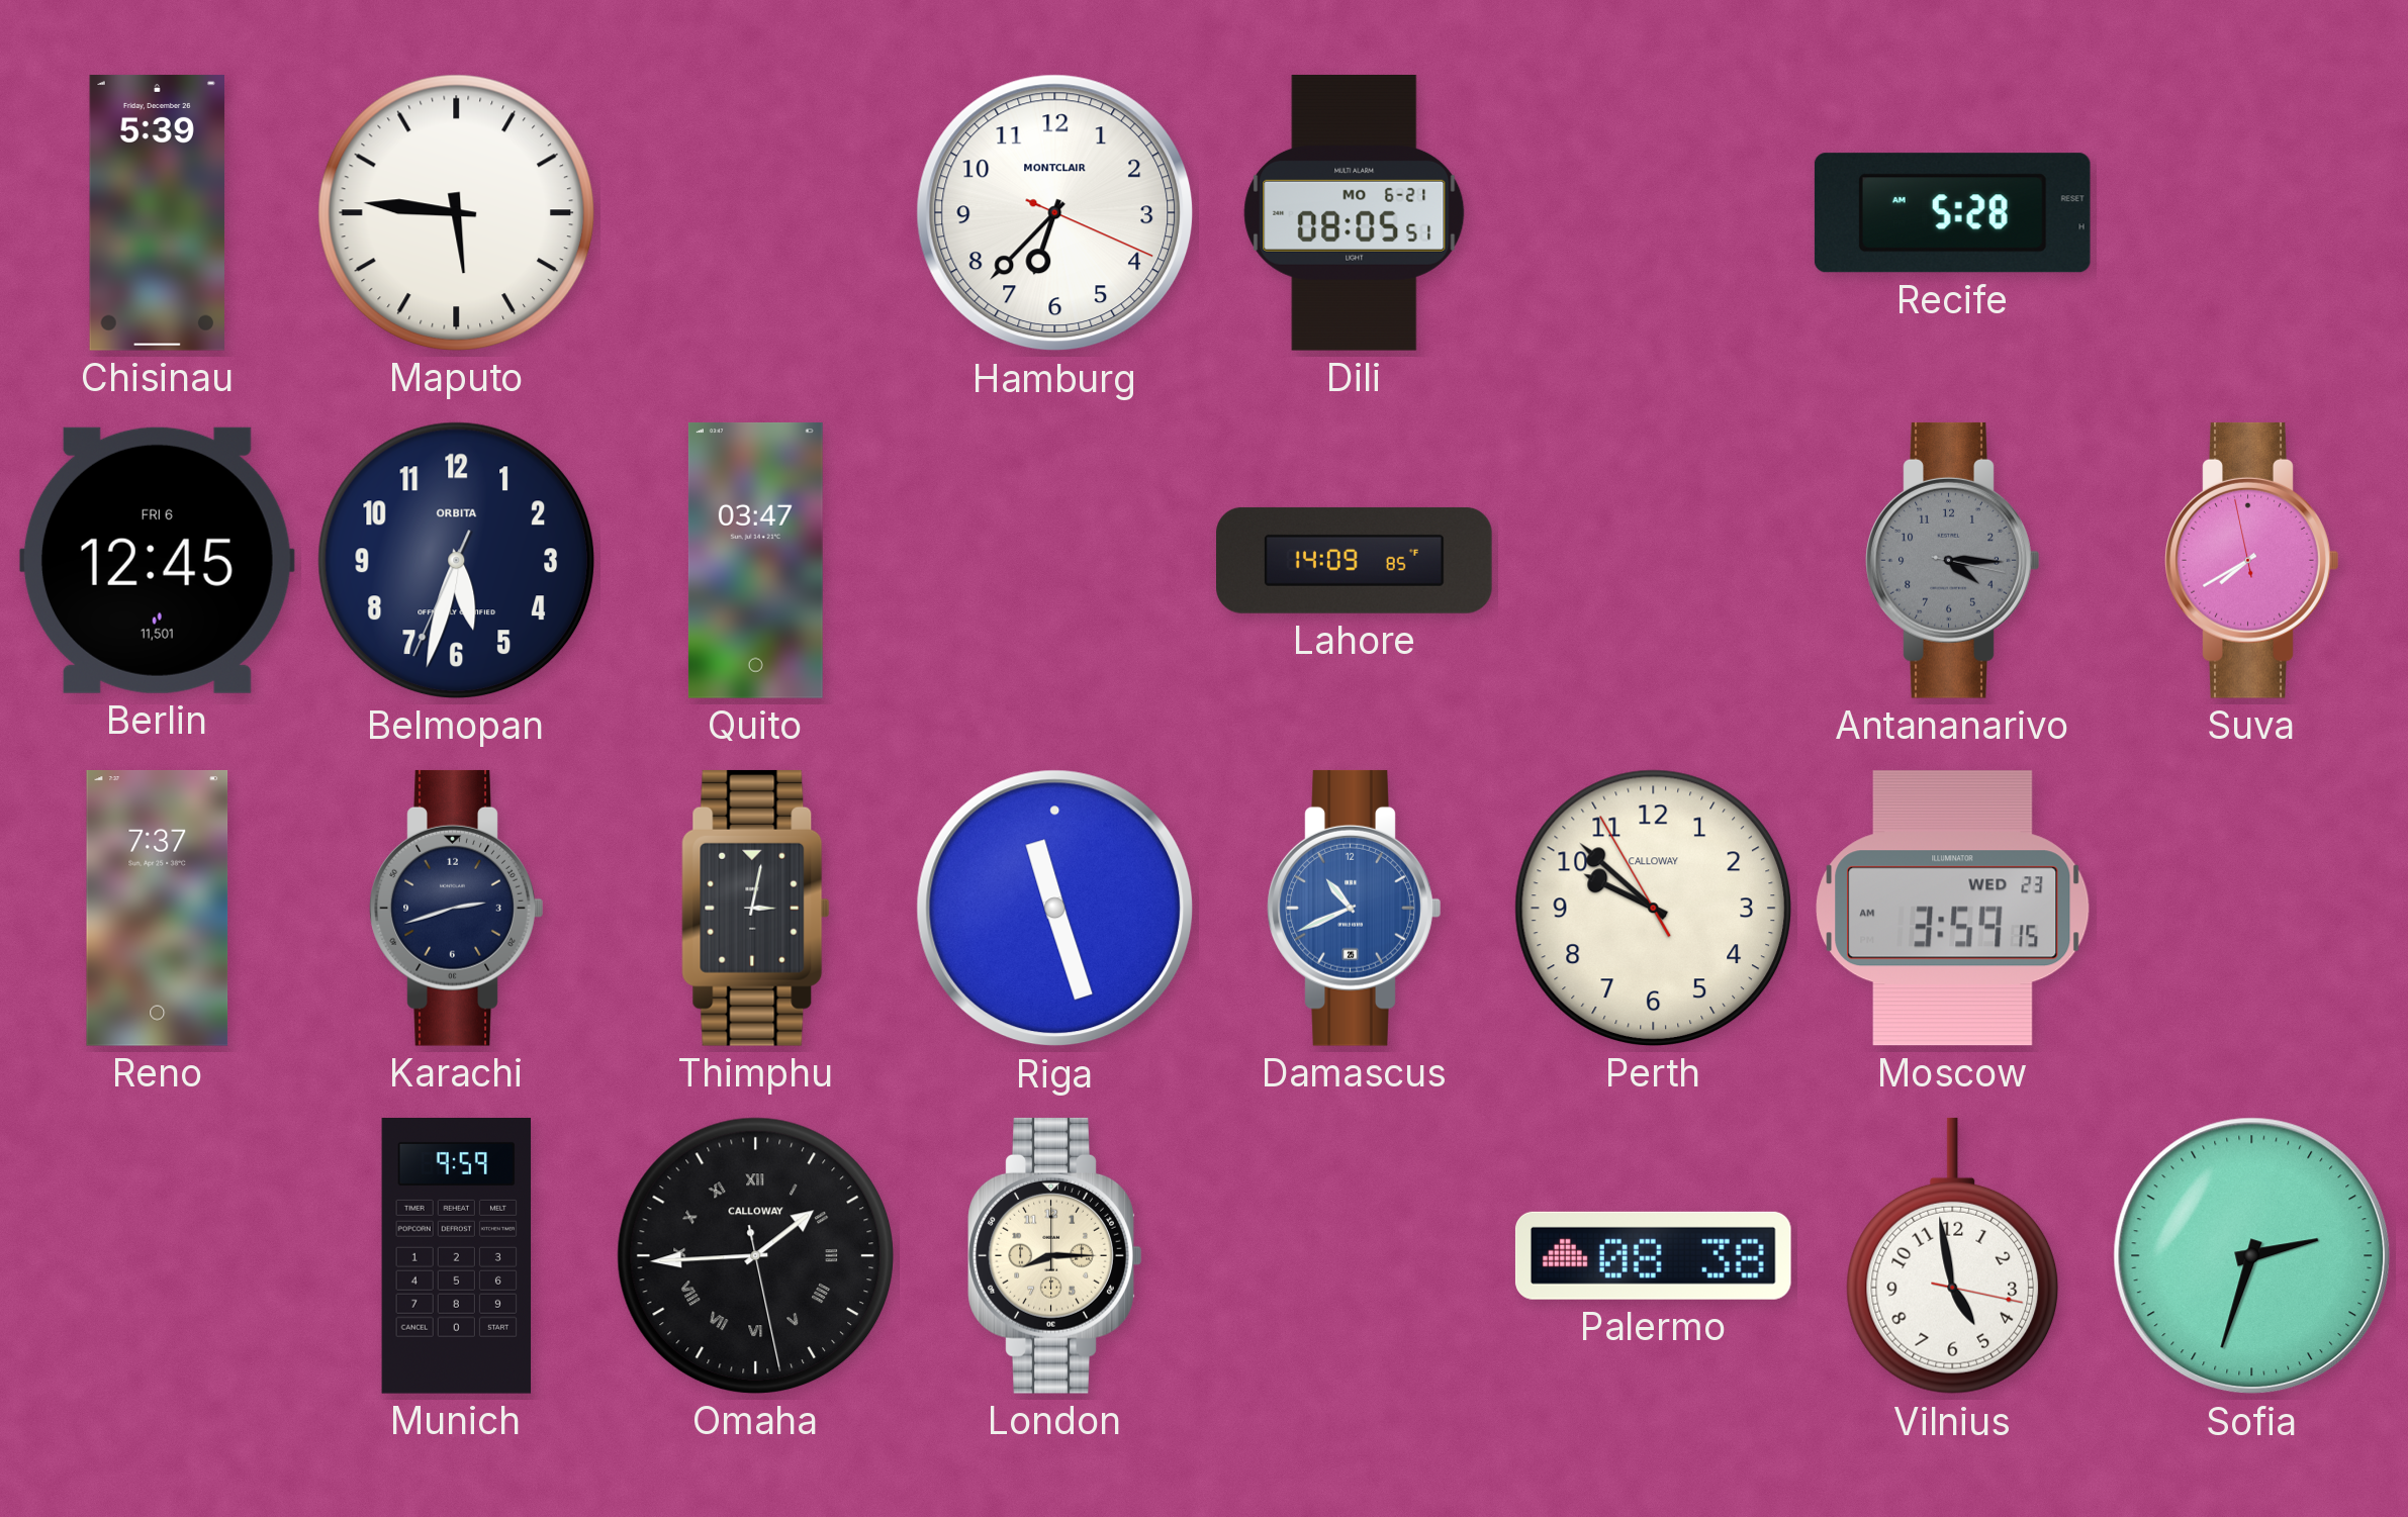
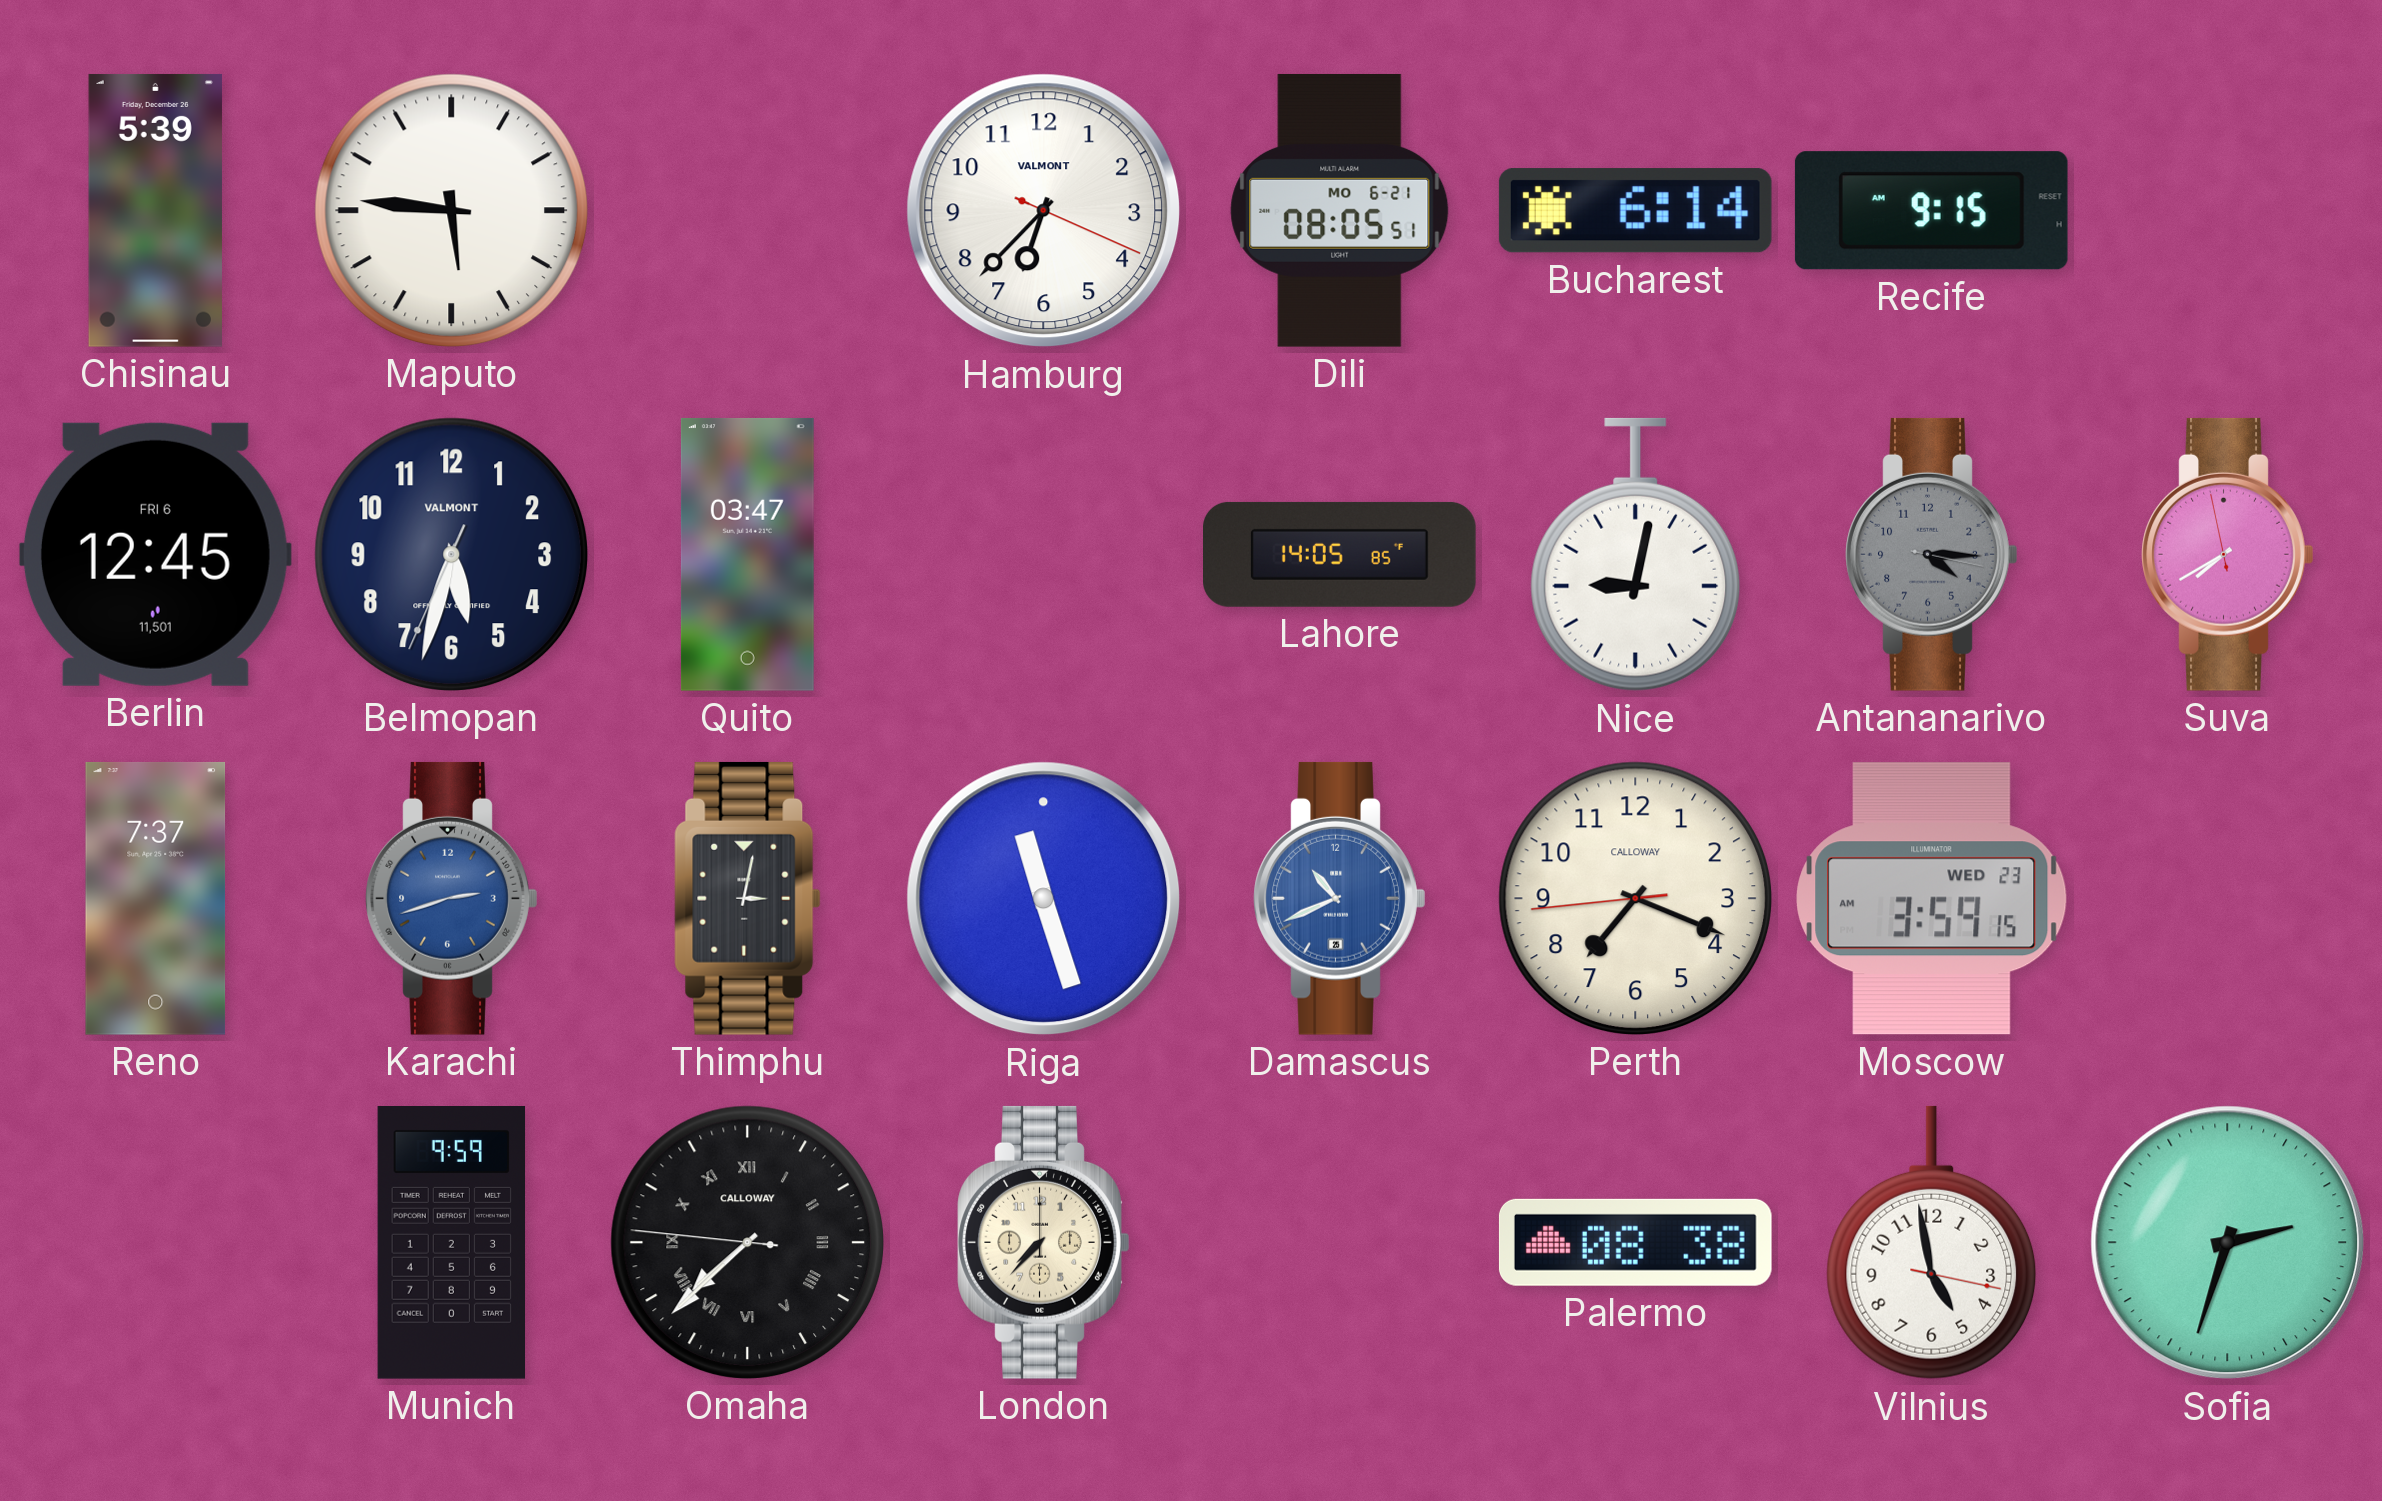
Hamburg brand: MONTCLAIR -> VALMONT
Bucharest: none -> 6:14
Recife: 5:28 -> 9:15
Belmopan brand: ORBITA -> VALMONT
Lahore: 14:09 -> 14:05
Nice: none -> 9:02
Karachi dial: navy -> blue
Perth: 9:51 -> 7:18
Omaha: 1:44 -> 7:37
London: 8:15 -> 7:37
